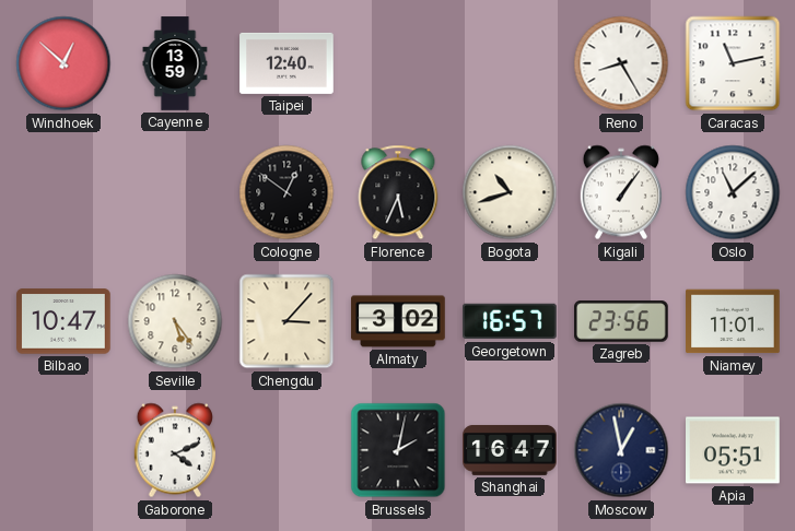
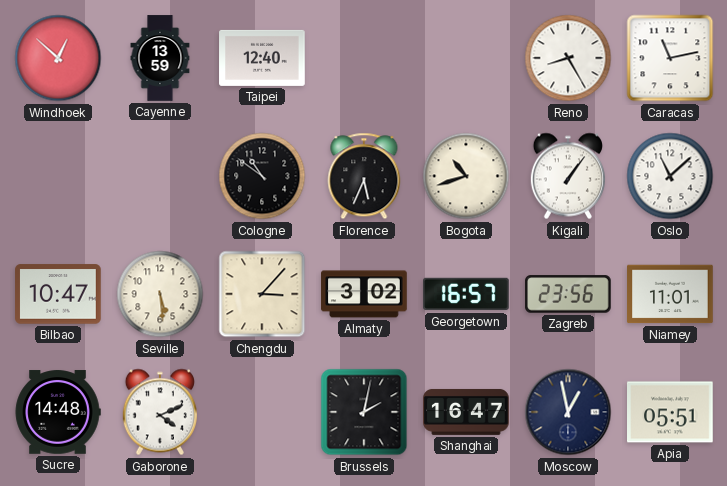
Cologne: 12:51 -> 10:51
Seville: 5:24 -> 5:29
Sucre: none -> 14:48
